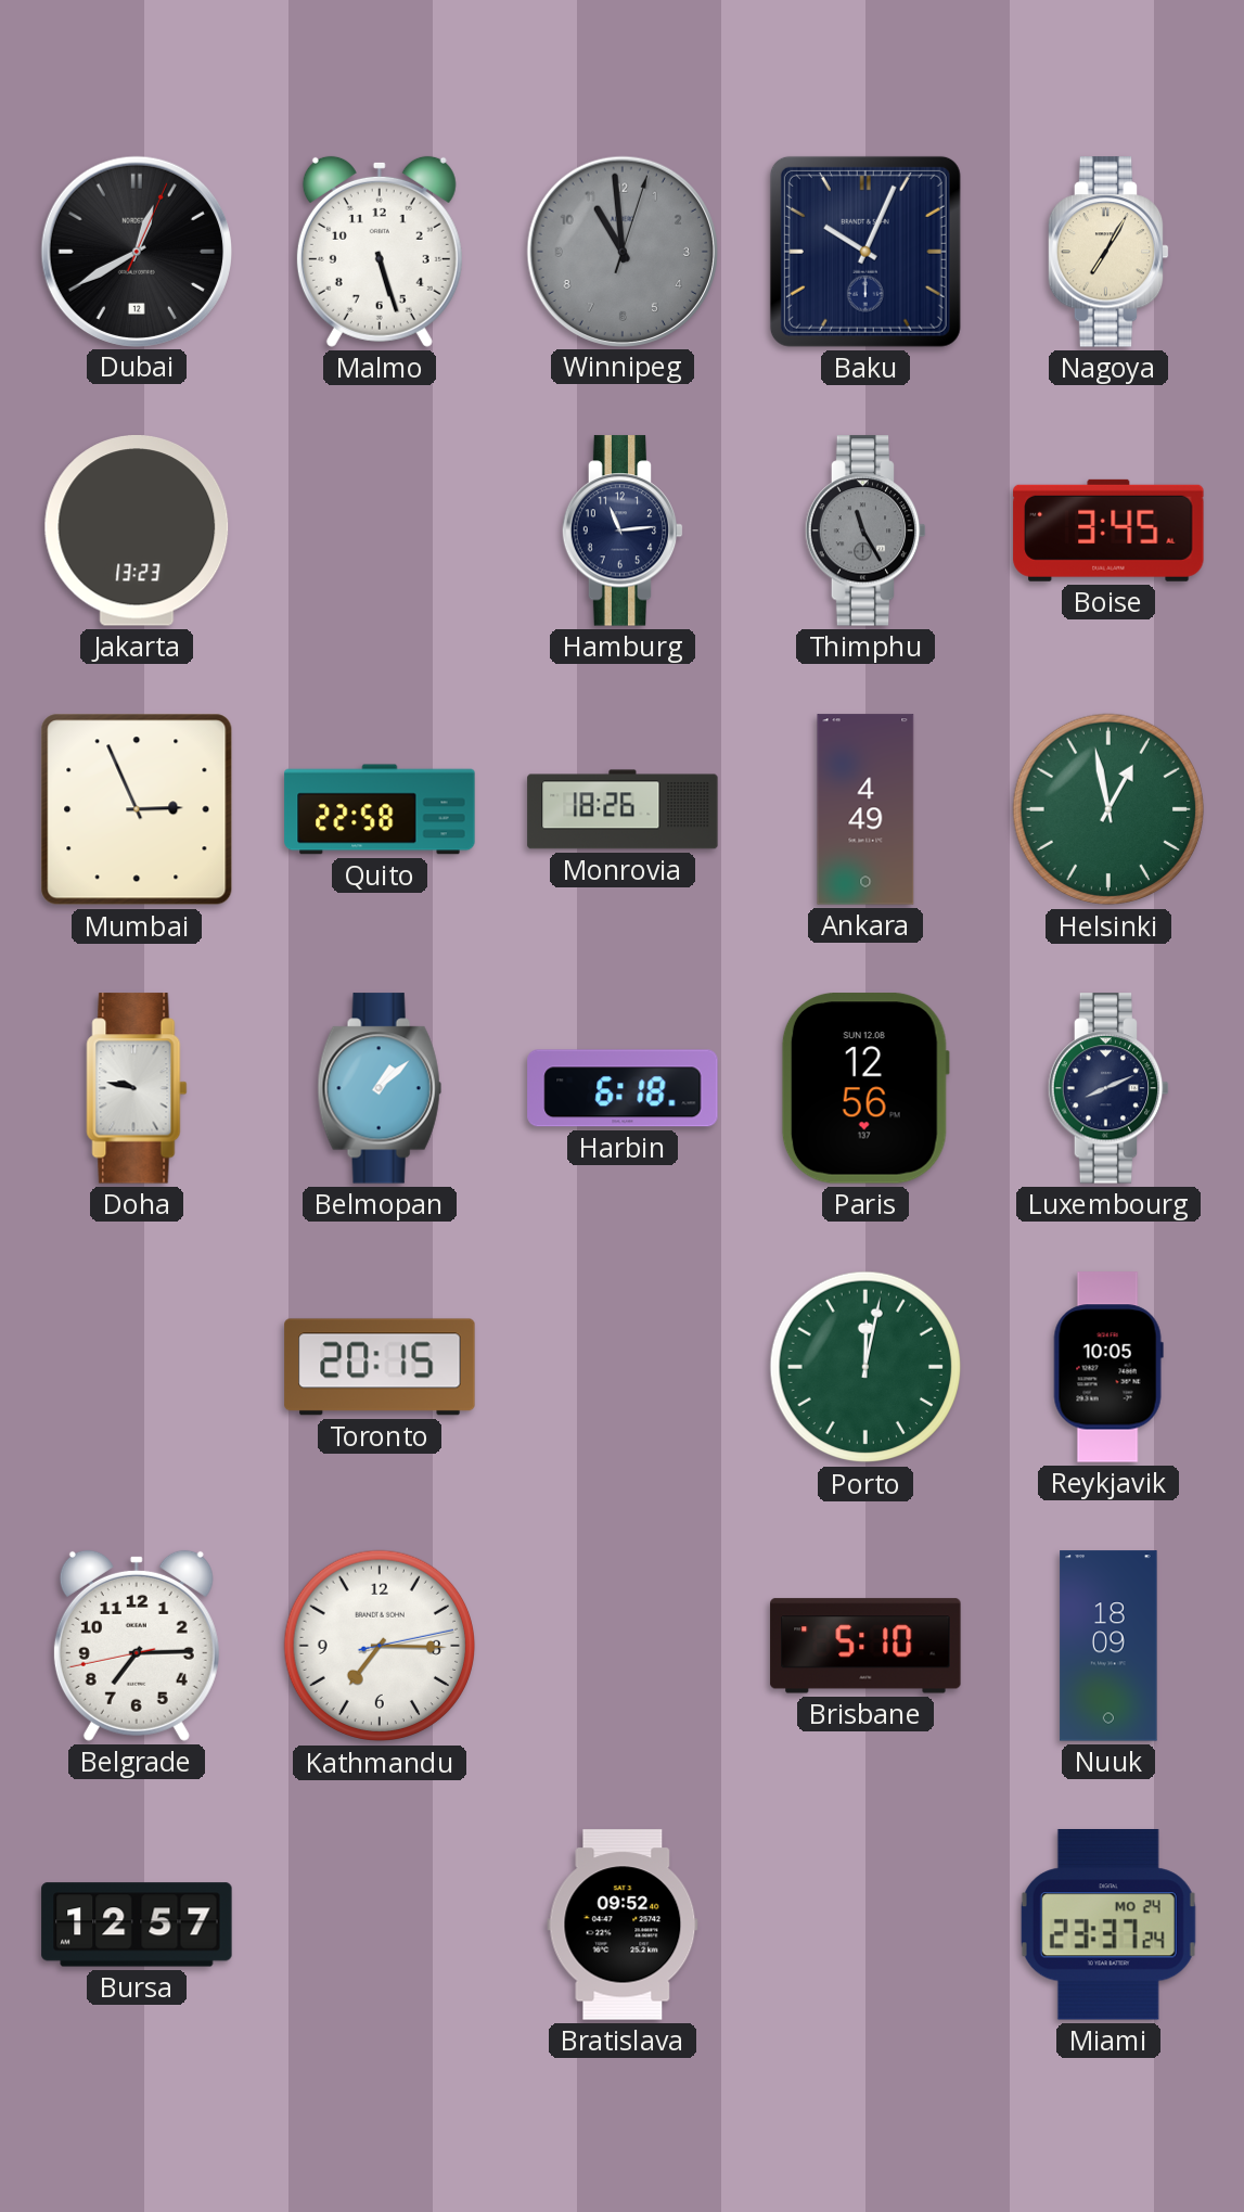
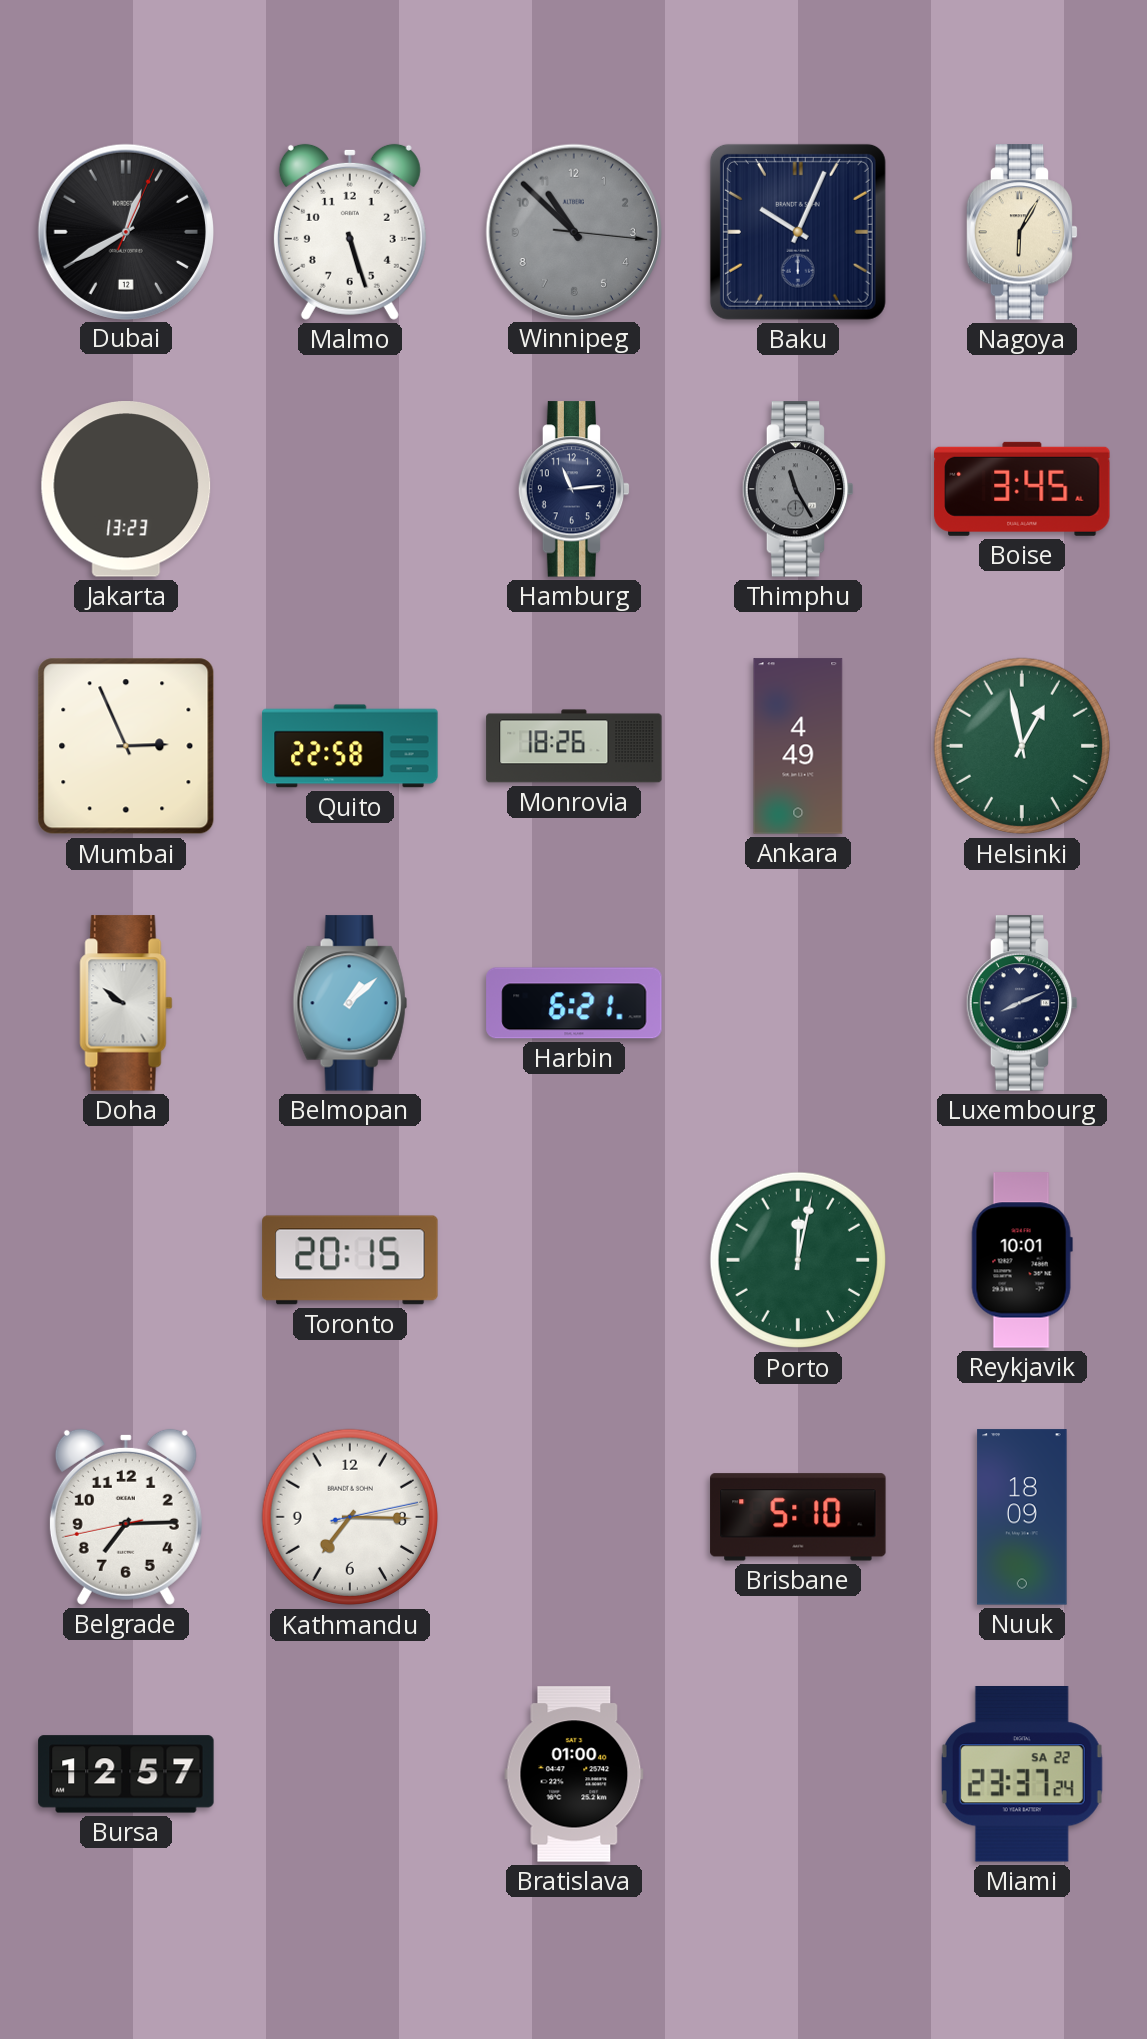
Winnipeg: 10:59 -> 10:52
Nagoya: 7:05 -> 6:05
Doha: 9:47 -> 9:51
Harbin: 6:18 -> 6:21
Paris: 12:56 -> none
Reykjavik: 10:05 -> 10:01
Bratislava: 09:52 -> 01:00
Miami date: MO 24 -> SA 22
